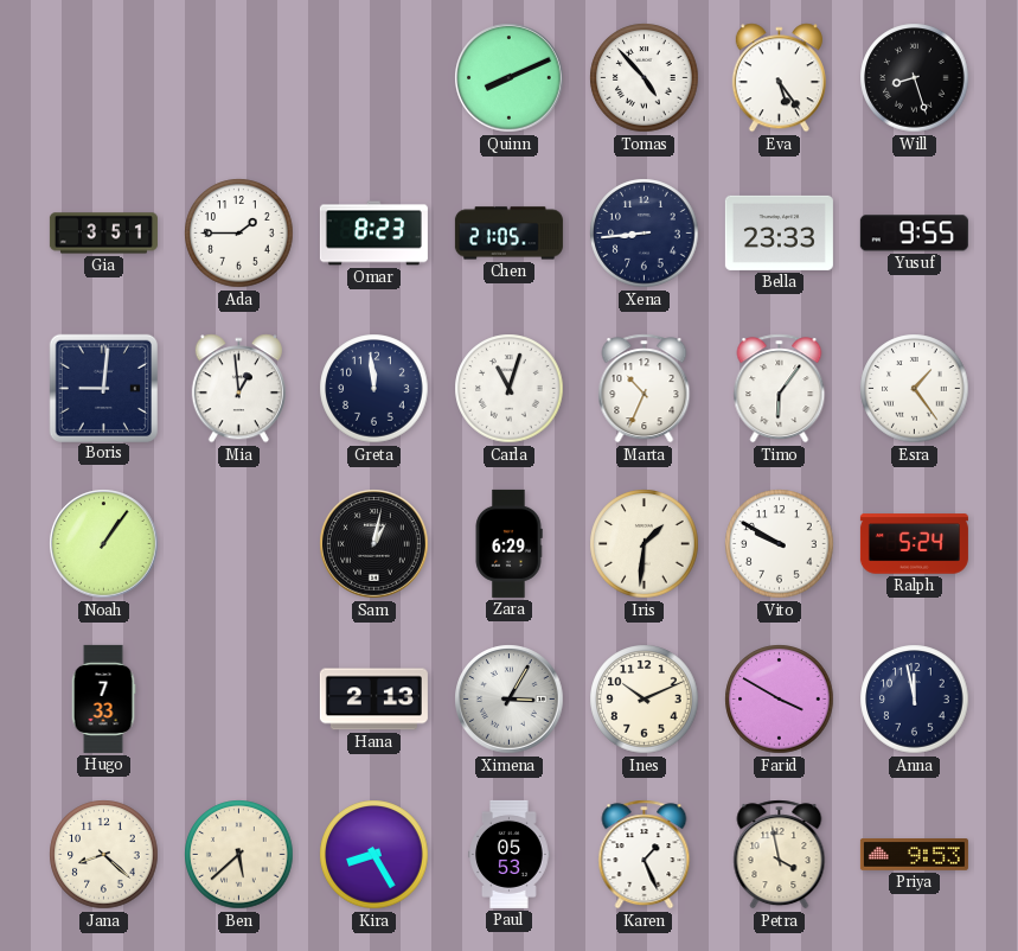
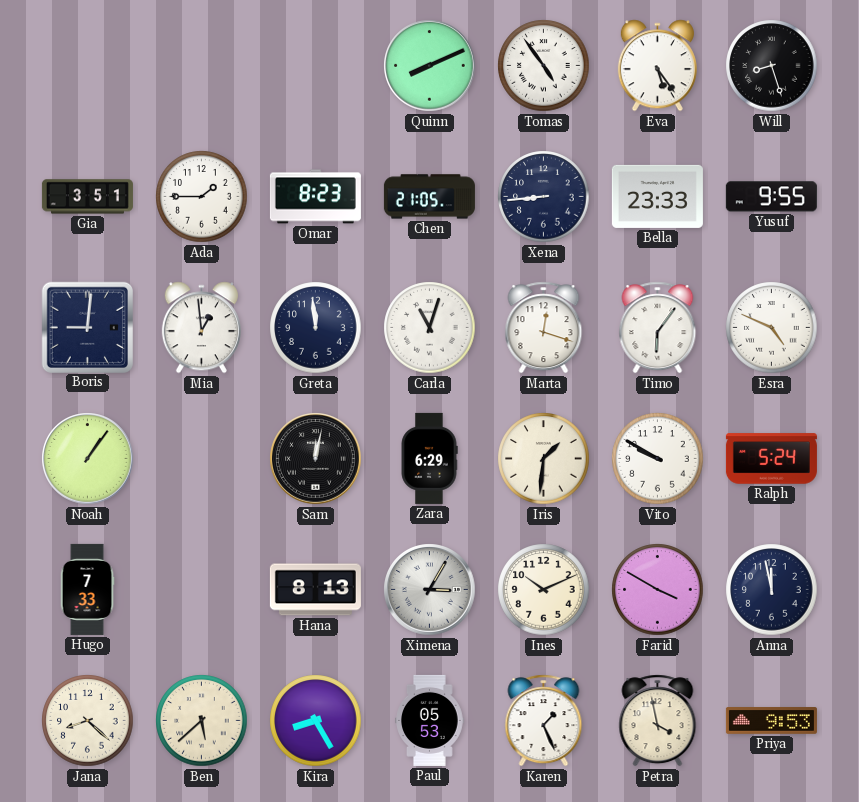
Tomas: 4:53 -> 4:54
Marta: 10:34 -> 12:18
Esra: 1:24 -> 4:49
Sam: 1:02 -> 12:02
Hana: 2:13 -> 8:13
